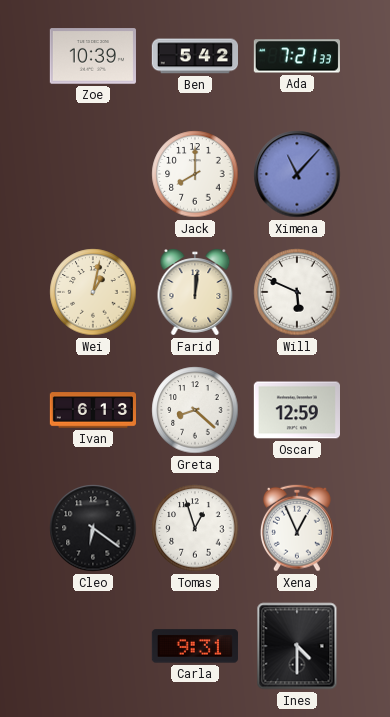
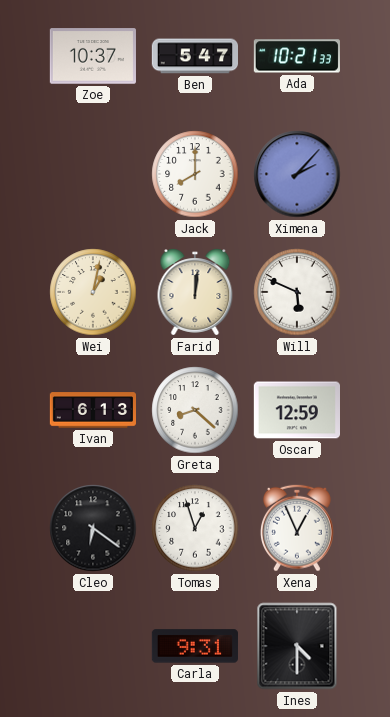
Zoe: 10:39 -> 10:37
Ben: 5:42 -> 5:47
Ada: 7:21 -> 10:21
Ximena: 11:07 -> 2:07
